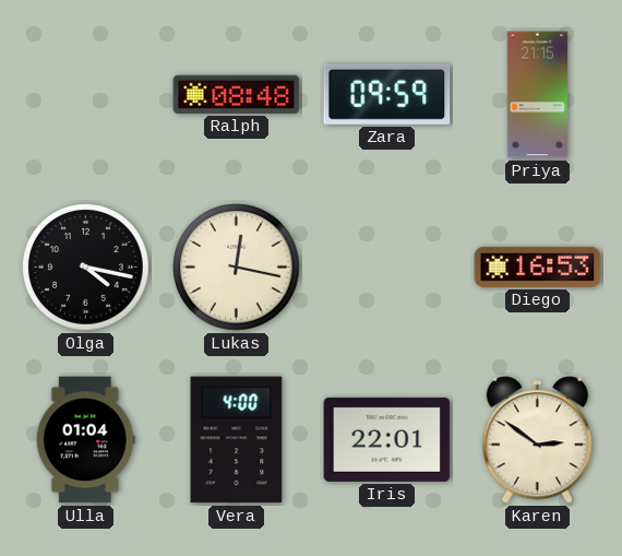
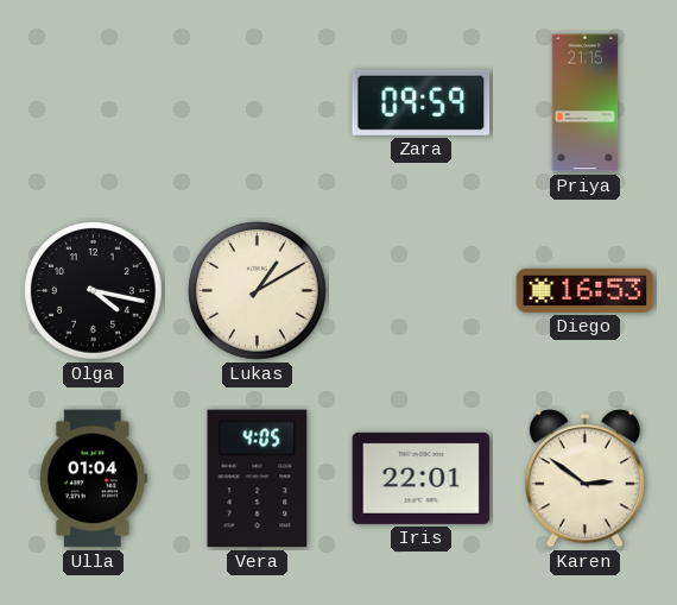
Ralph: 08:48 -> none
Lukas: 12:17 -> 1:10
Vera: 4:00 -> 4:05
